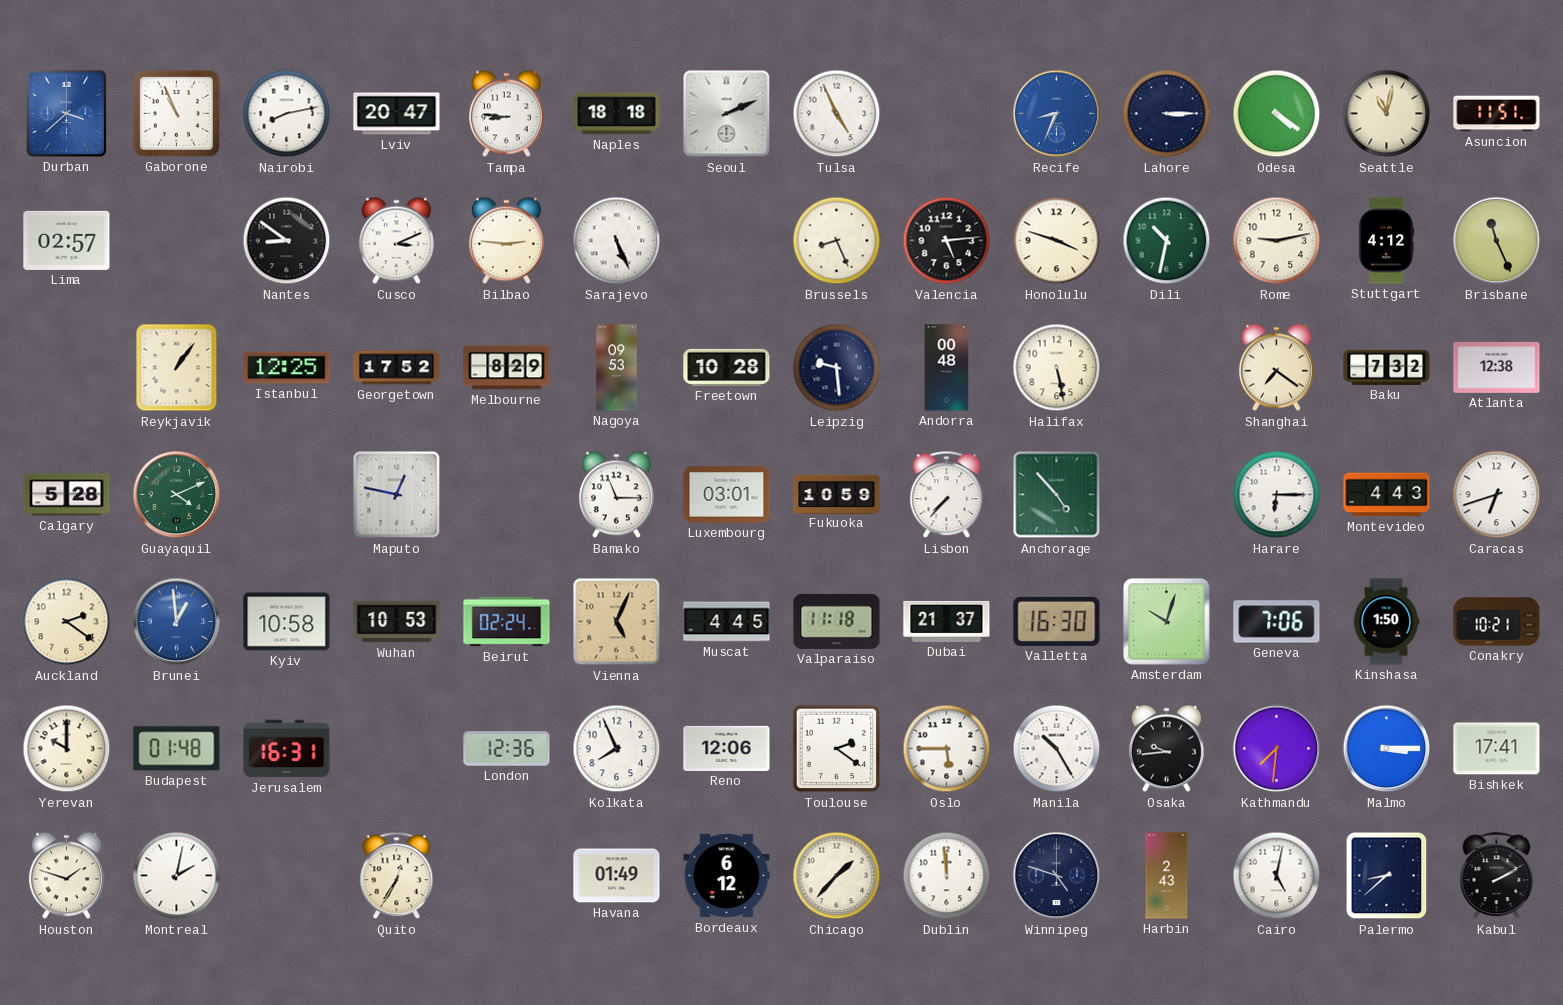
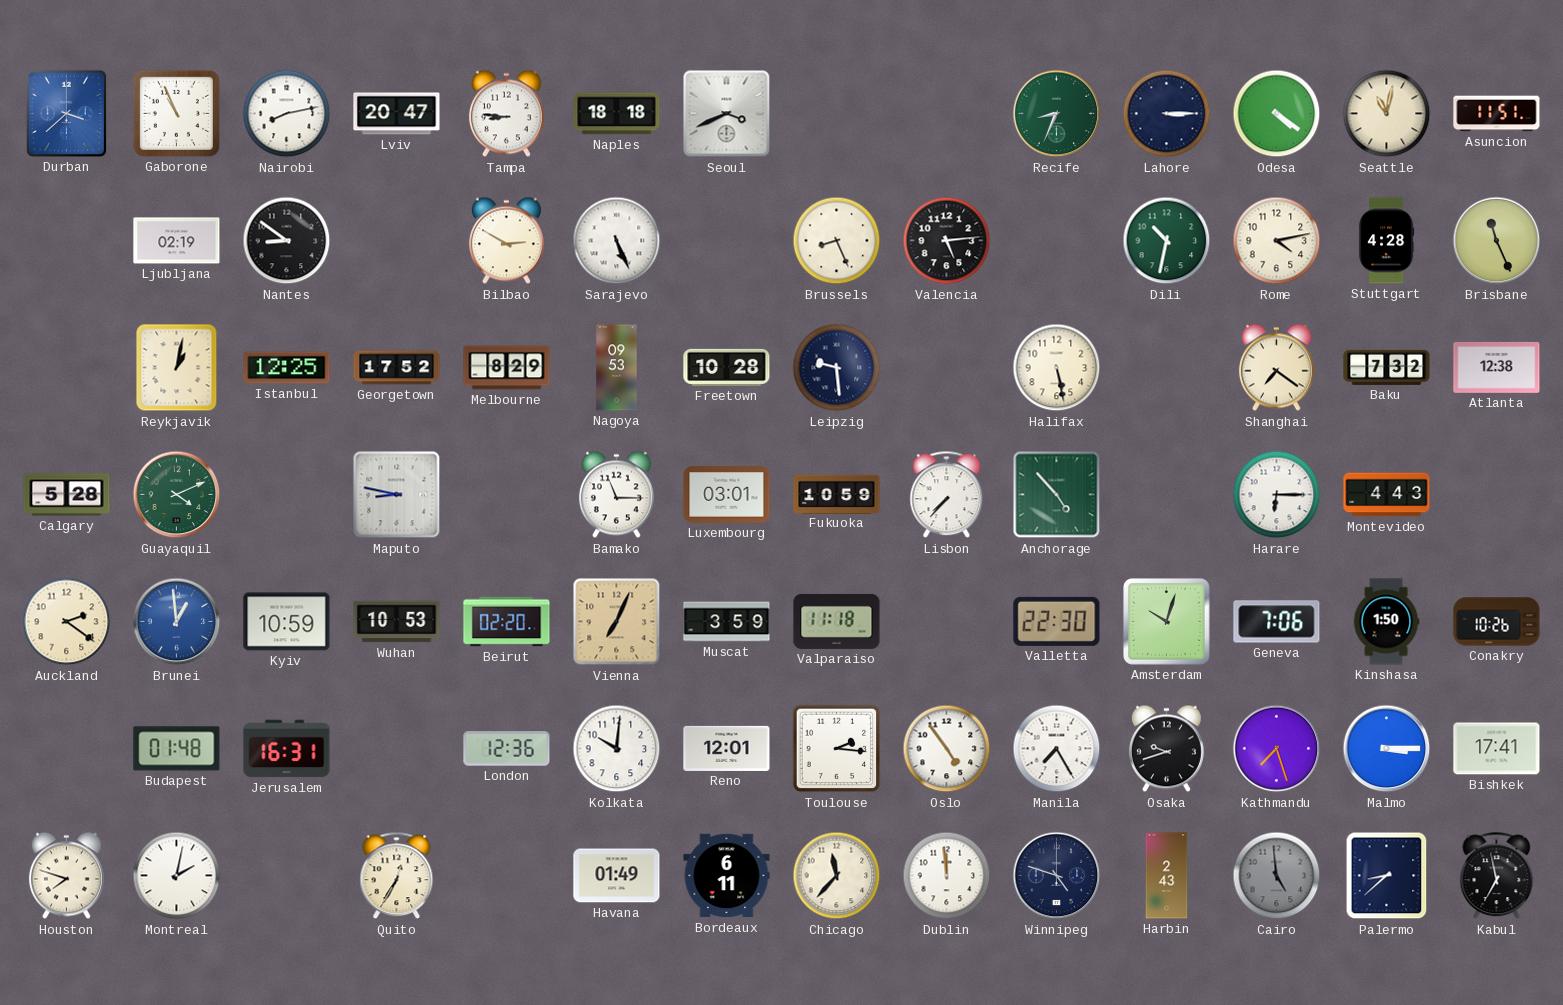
Seoul: 2:11 -> 3:41
Tulsa: 4:56 -> none
Recife dial: blue -> green
Lima: 02:57 -> none
Ljubljana: none -> 02:19
Cusco: 3:11 -> none
Bilbao: 2:46 -> 2:50
Honolulu: 3:48 -> none
Rome: 9:13 -> 4:13
Stuttgart: 4:12 -> 4:28
Reykjavik: 1:06 -> 1:02
Andorra: 00:48 -> none
Maputo: 12:47 -> 8:47
Caracas: 6:42 -> none
Kyiv: 10:58 -> 10:59
Beirut: 02:24 -> 02:20
Vienna: 5:04 -> 7:04
Muscat: 4:45 -> 3:59
Dubai: 21:37 -> none
Valletta: 16:30 -> 22:30
Conakry: 10:21 -> 10:26
Yerevan: 10:00 -> none
Kolkata: 7:56 -> 10:01
Reno: 12:06 -> 12:01
Toulouse: 2:21 -> 2:16
Oslo: 5:45 -> 4:54
Manila: 10:25 -> 7:25
Osaka: 9:44 -> 9:42
Kathmandu: 7:31 -> 7:27
Houston: 1:48 -> 7:48
Bordeaux: 6:12 -> 6:11
Chicago: 1:37 -> 11:37
Cairo: 5:02 -> 4:59
Cairo dial: white -> grey
Kabul: 2:10 -> 6:58
